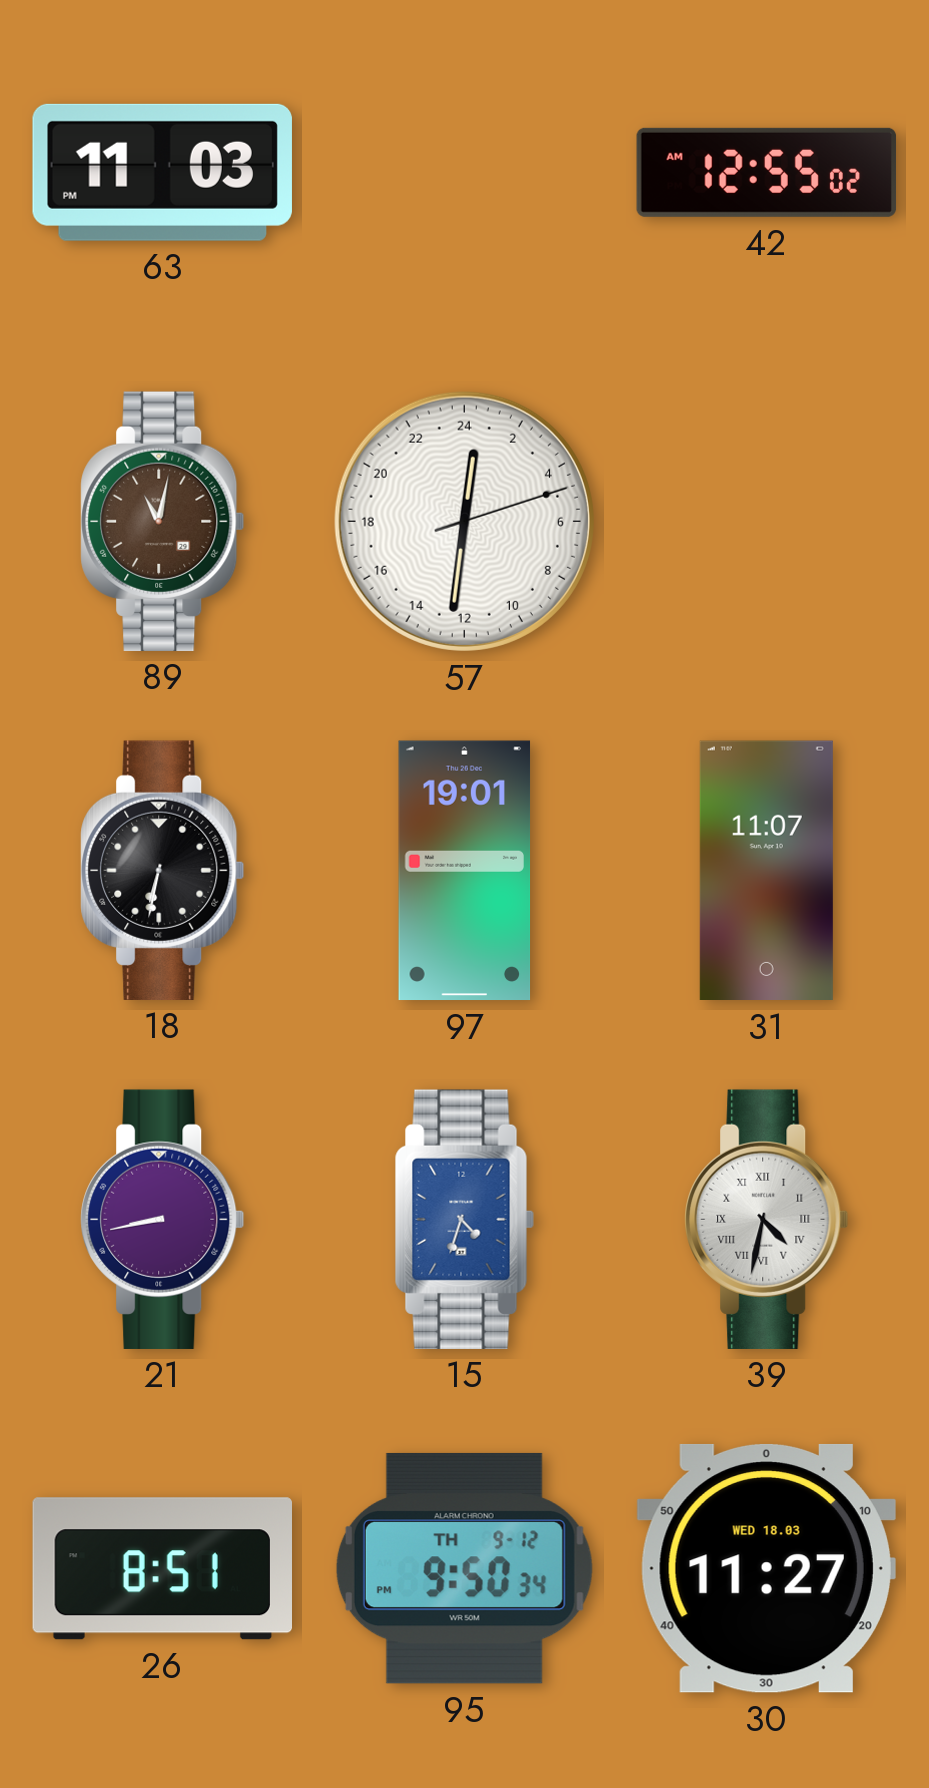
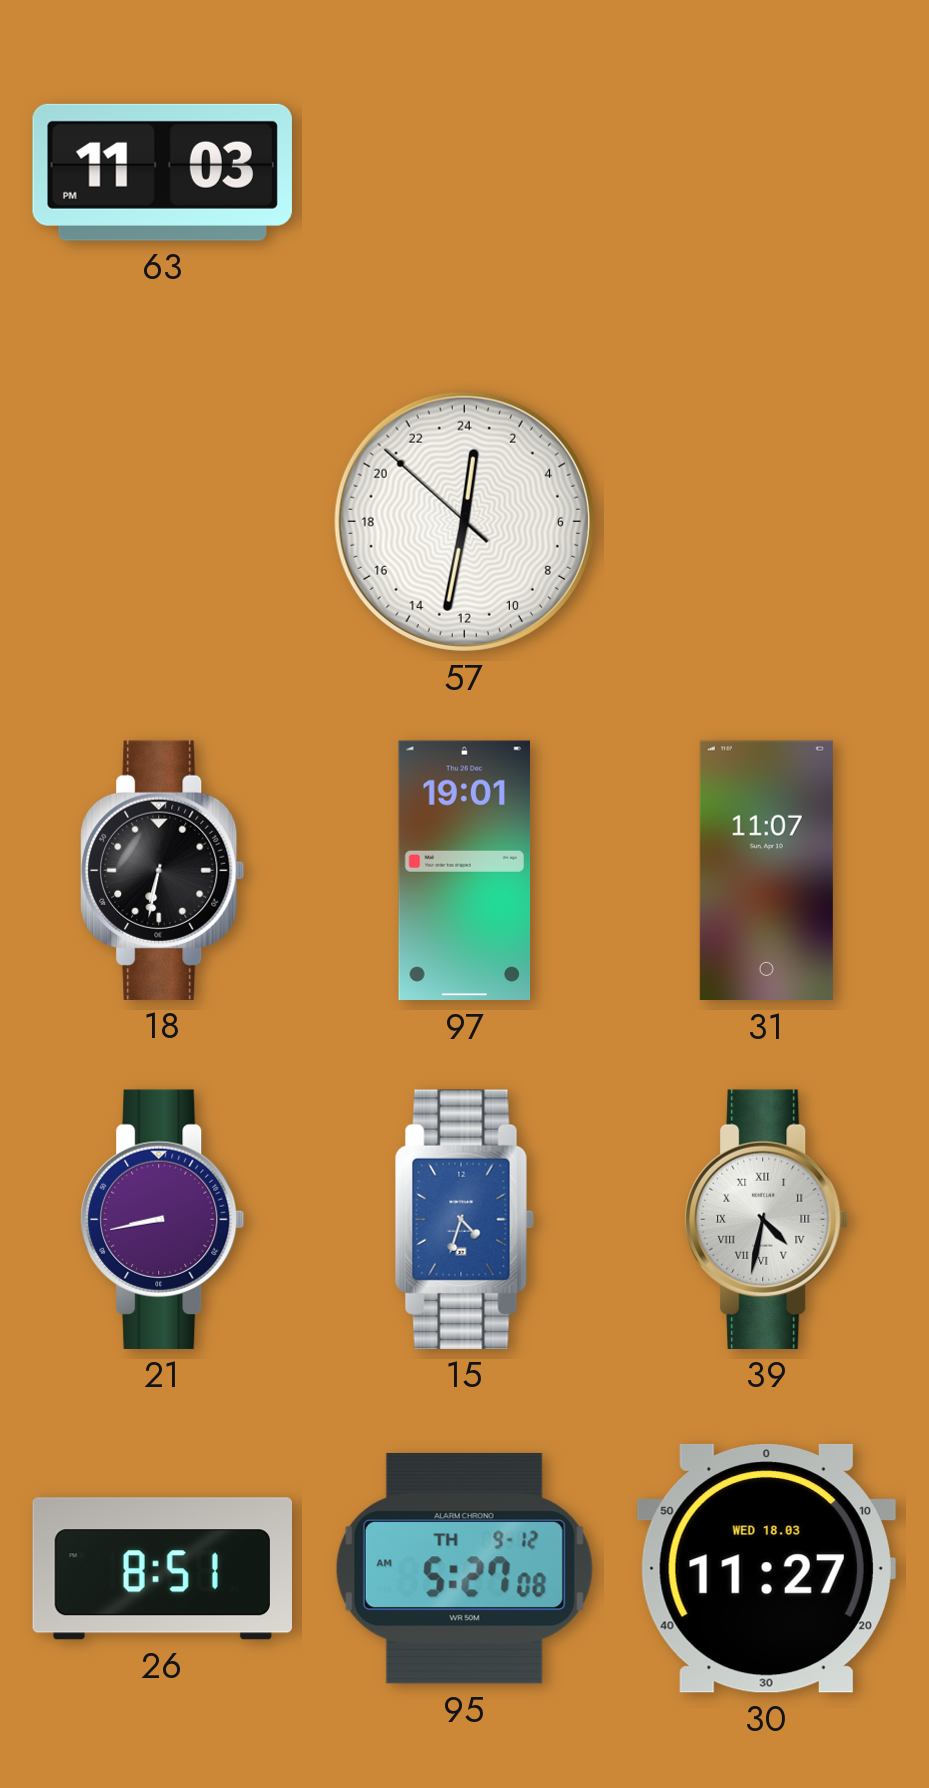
42: 12:55 -> none
89: 11:02 -> none
57: 0:31:12 -> 0:31:52
95: 9:50 -> 5:27
